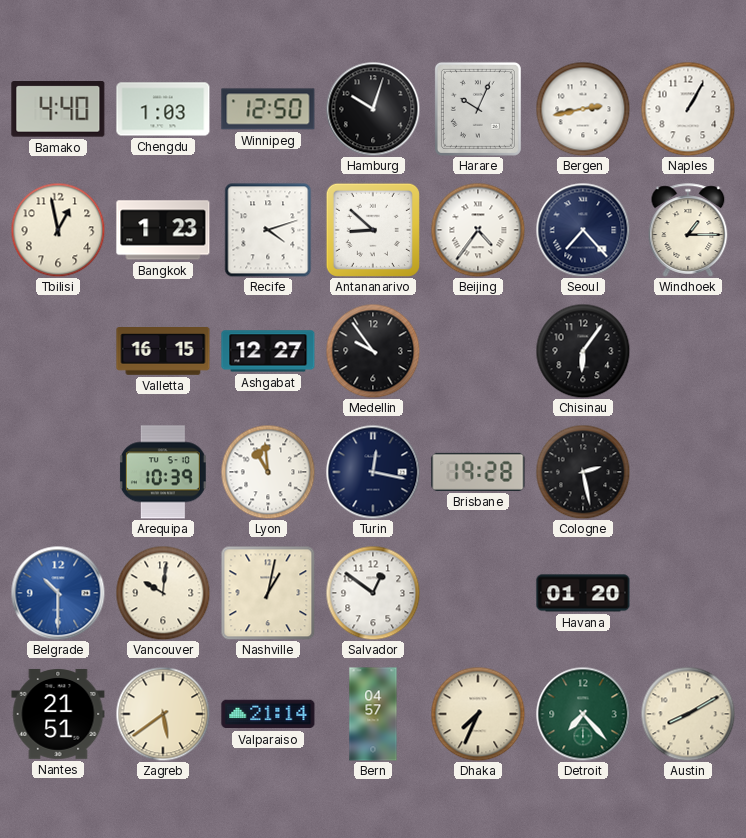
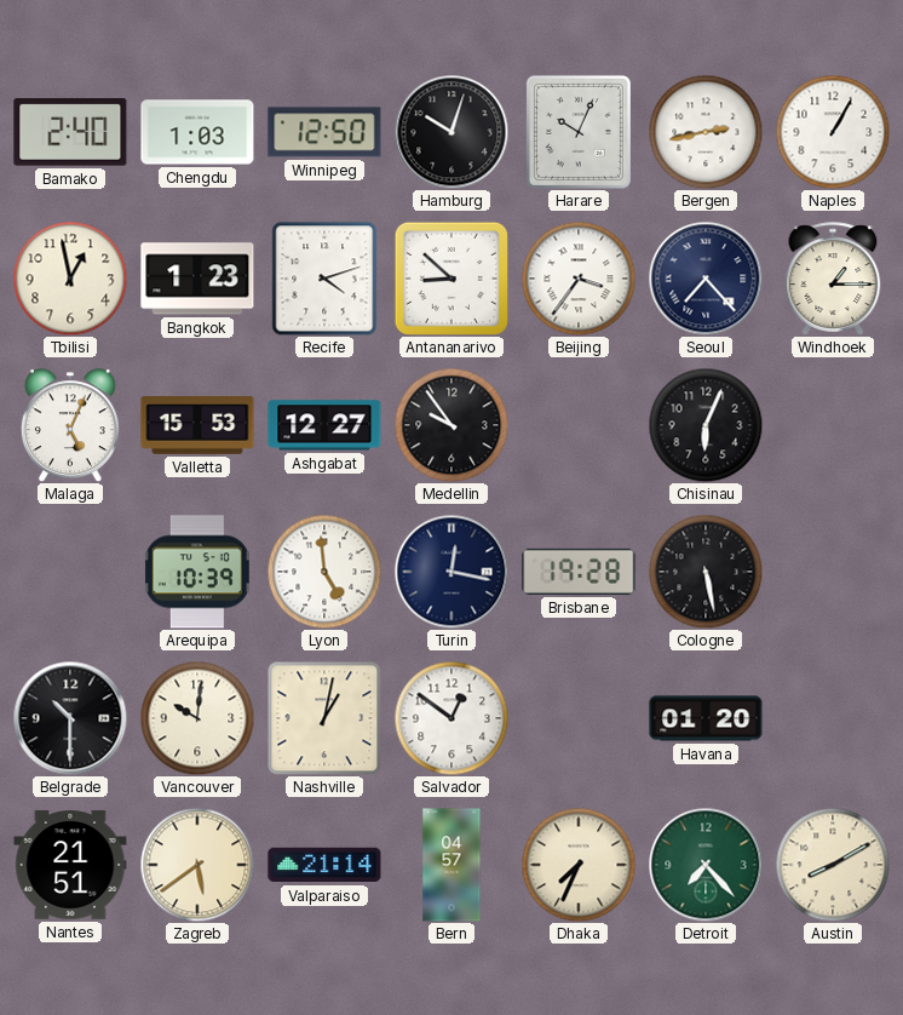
Bamako: 4:40 -> 2:40
Beijing: 4:36 -> 3:36
Malaga: none -> 5:04
Valletta: 16:15 -> 15:53
Chisinau: 6:06 -> 6:04
Lyon: 10:59 -> 4:59
Cologne: 2:28 -> 5:28
Belgrade dial: blue -> black
